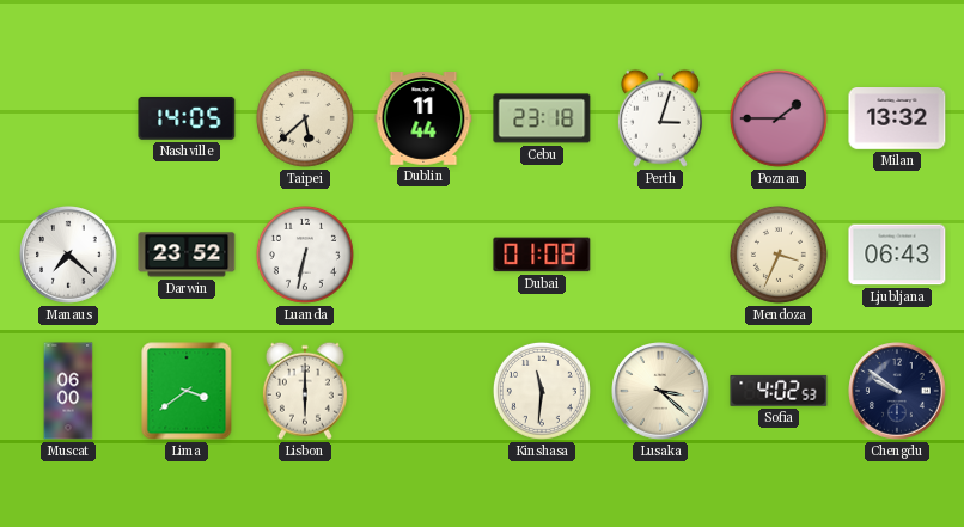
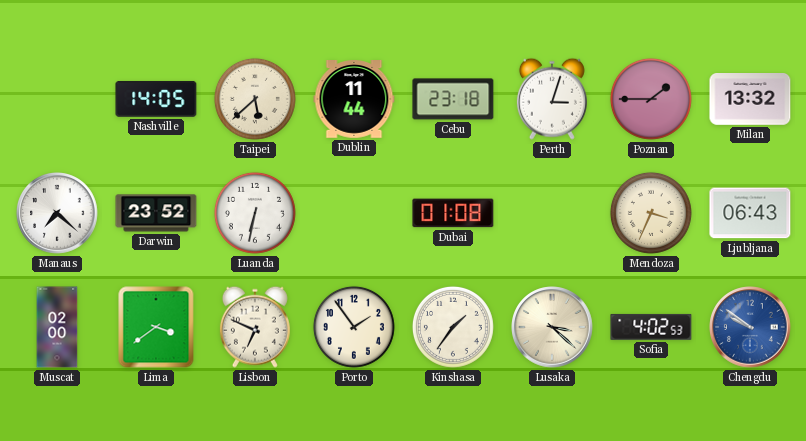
Muscat: 06:00 -> 02:00
Lisbon: 6:00 -> 6:49
Porto: none -> 1:54
Kinshasa: 11:31 -> 1:36
Chengdu dial: navy -> blue
